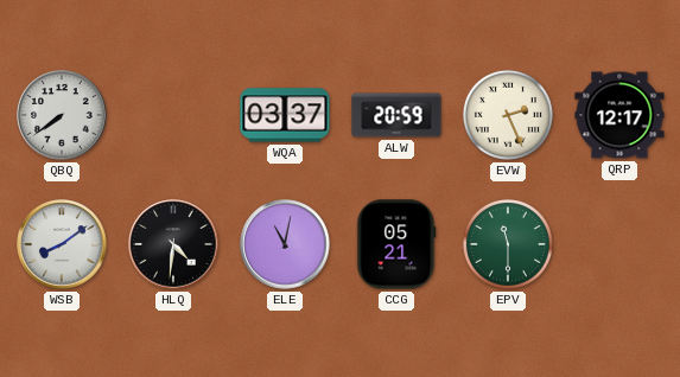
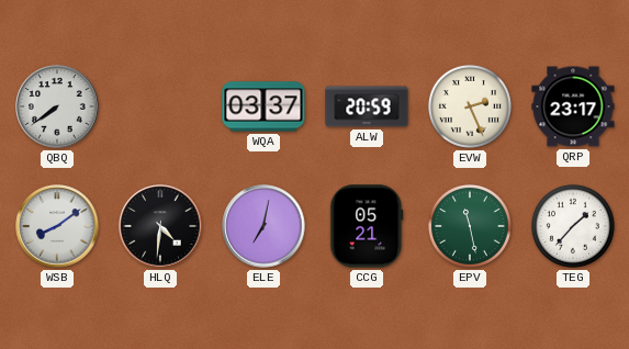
QRP: 12:17 -> 23:17
ELE: 11:02 -> 7:02
EPV: 11:30 -> 11:28
TEG: none -> 1:37
